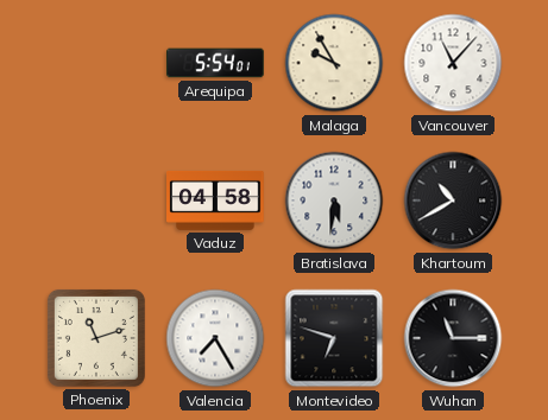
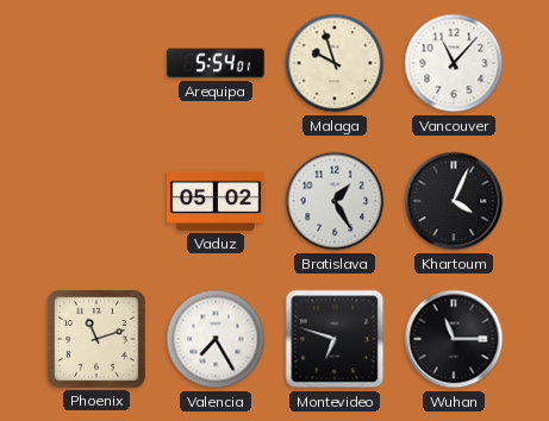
Malaga: 9:55 -> 9:57
Vaduz: 04:58 -> 05:02
Bratislava: 5:31 -> 1:25
Khartoum: 10:40 -> 4:04
